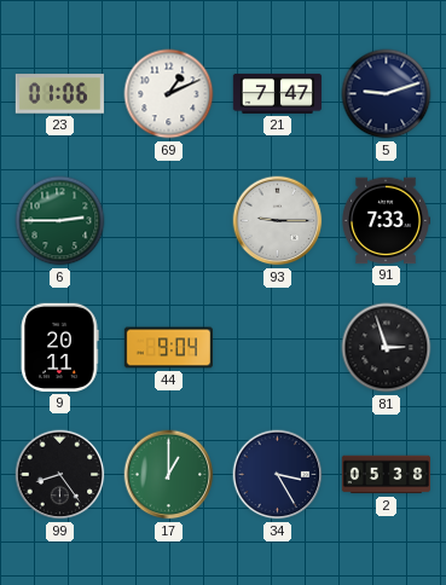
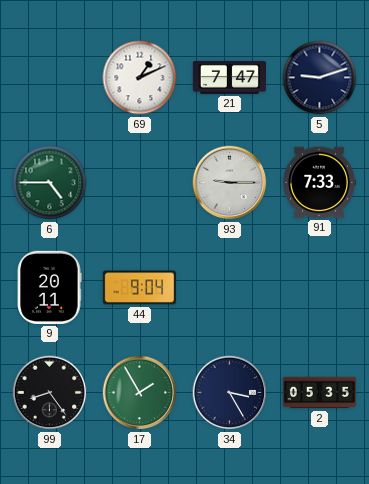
23: 01:06 -> none
6: 2:45 -> 4:45
81: 2:57 -> none
17: 1:00 -> 1:55
2: 05:38 -> 05:35
